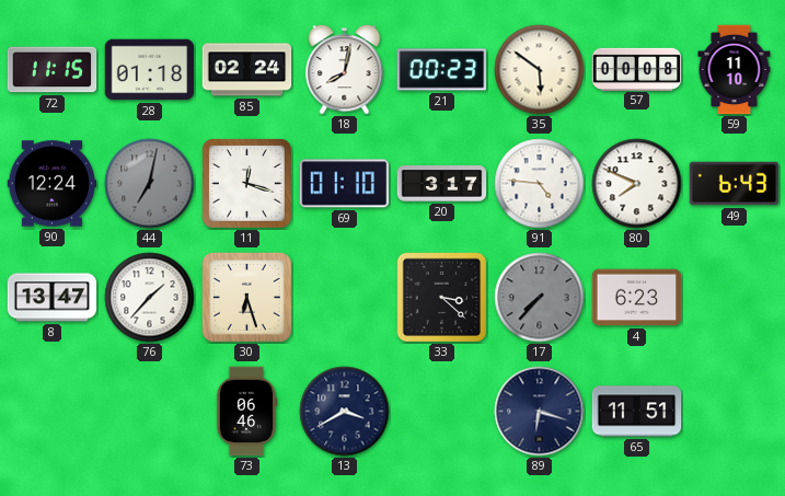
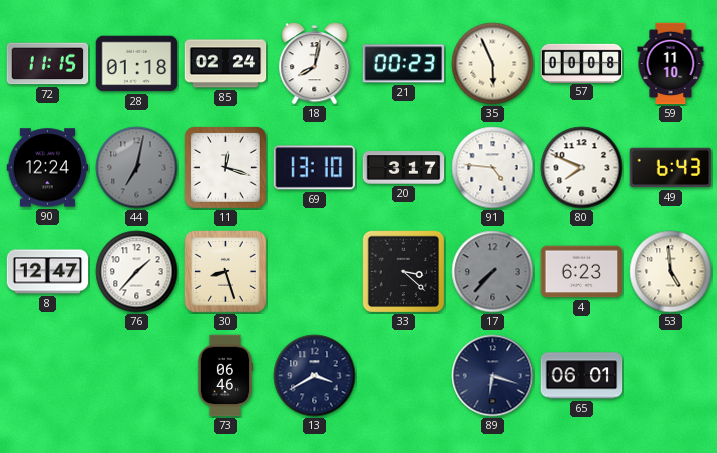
35: 5:51 -> 5:56
69: 01:10 -> 13:10
8: 13:47 -> 12:47
30: 6:27 -> 8:27
53: none -> 4:59
65: 11:51 -> 06:01
